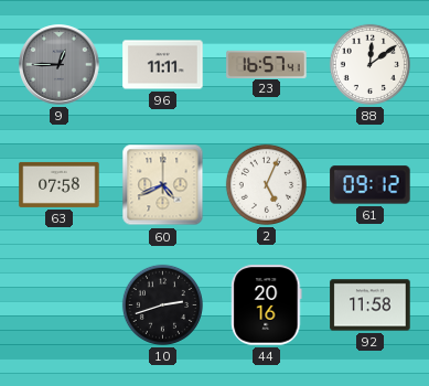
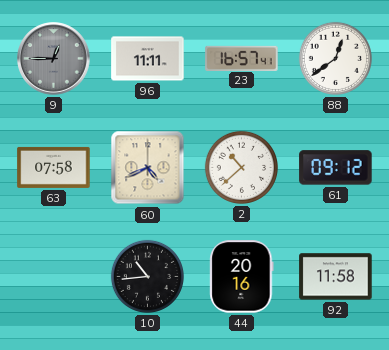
88: 12:09 -> 12:39
2: 5:04 -> 10:38
10: 2:42 -> 10:44
